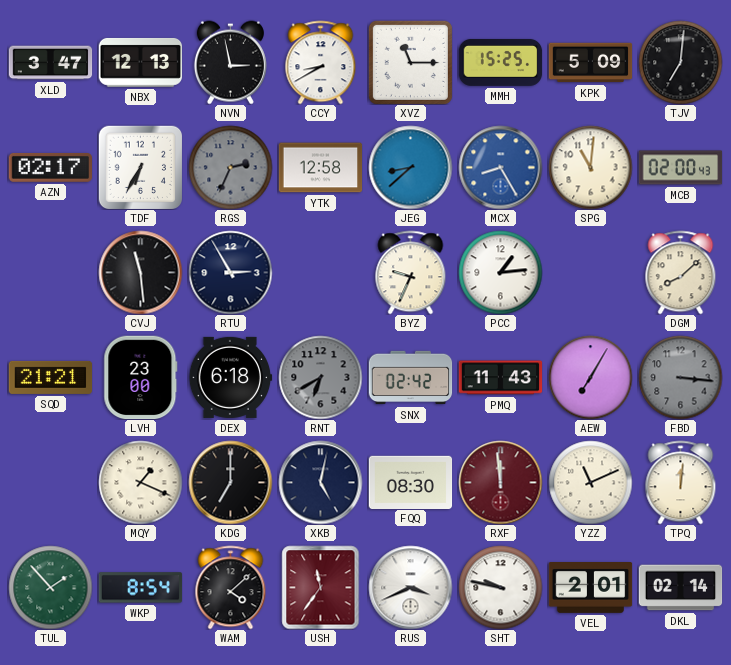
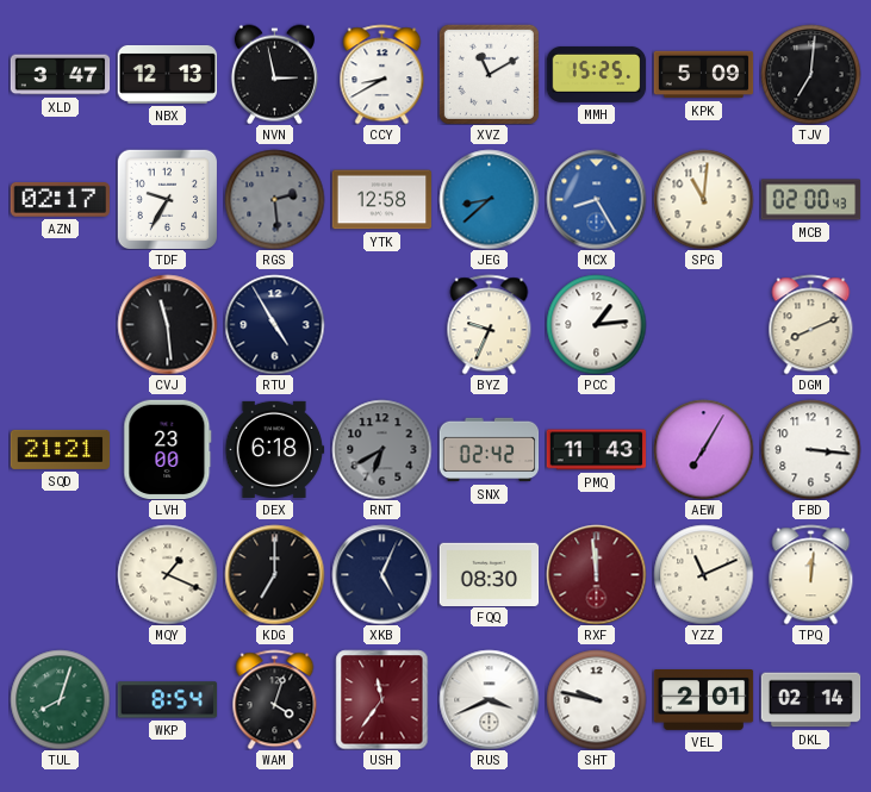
XVZ: 11:15 -> 11:10
TDF: 6:35 -> 9:35
RGS: 2:34 -> 2:29
RTU: 2:55 -> 4:55
DGM: 8:08 -> 8:11
FBD dial: grey -> white
XKB: 5:02 -> 5:04
TUL: 1:53 -> 8:03
WAM: 4:08 -> 4:03
